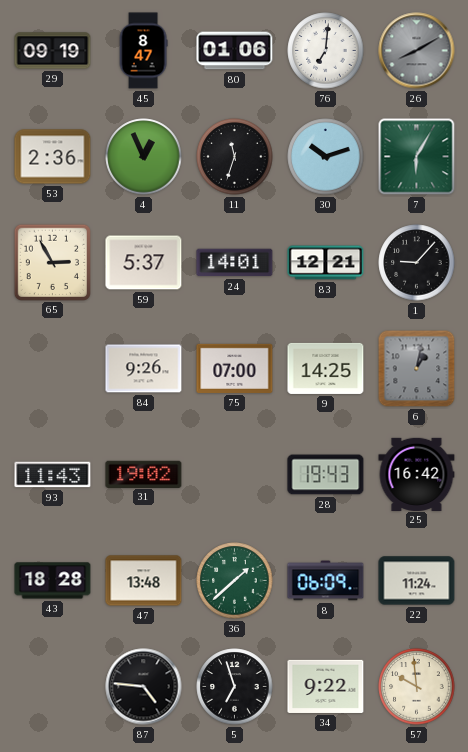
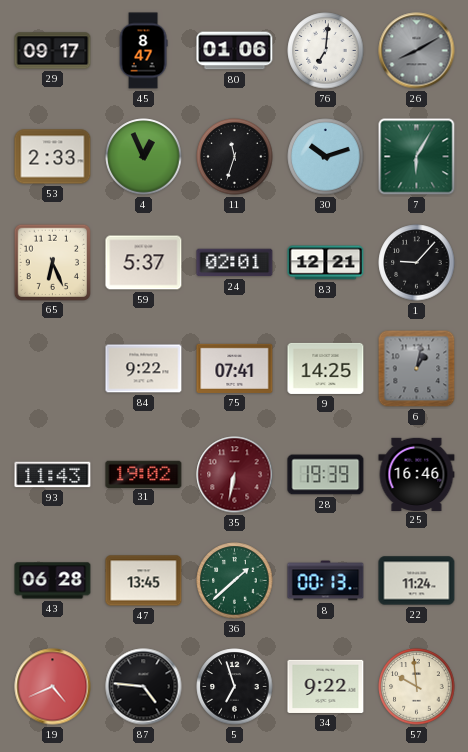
29: 09:19 -> 09:17
53: 2:36 -> 2:33
65: 2:55 -> 6:26
24: 14:01 -> 02:01
84: 9:26 -> 9:22
75: 07:00 -> 07:41
35: none -> 6:32
28: 19:43 -> 19:39
25: 16:42 -> 16:46
43: 18:28 -> 06:28
47: 13:48 -> 13:45
8: 06:09 -> 00:13
19: none -> 4:41
